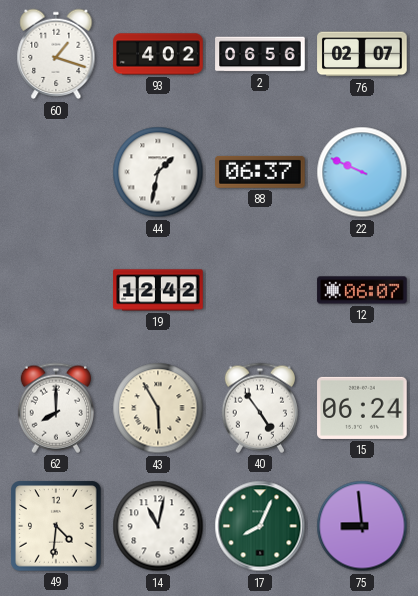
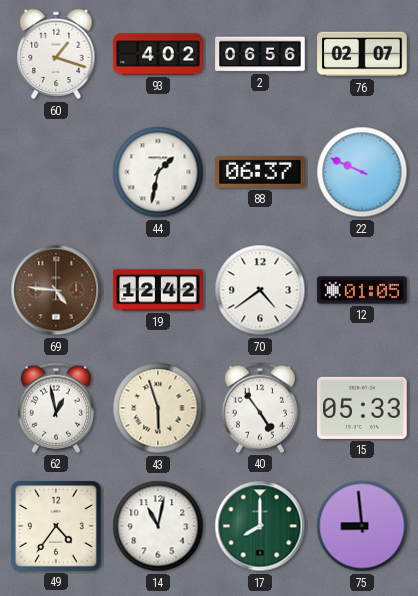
69: none -> 4:46
70: none -> 4:39
12: 06:07 -> 01:05
62: 8:00 -> 12:58
43: 5:55 -> 5:57
15: 06:24 -> 05:33
49: 4:31 -> 4:36
17: 8:04 -> 8:00
